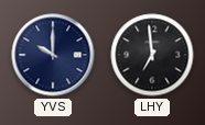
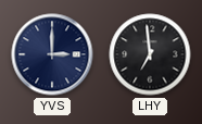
YVS: 10:00 -> 3:00
